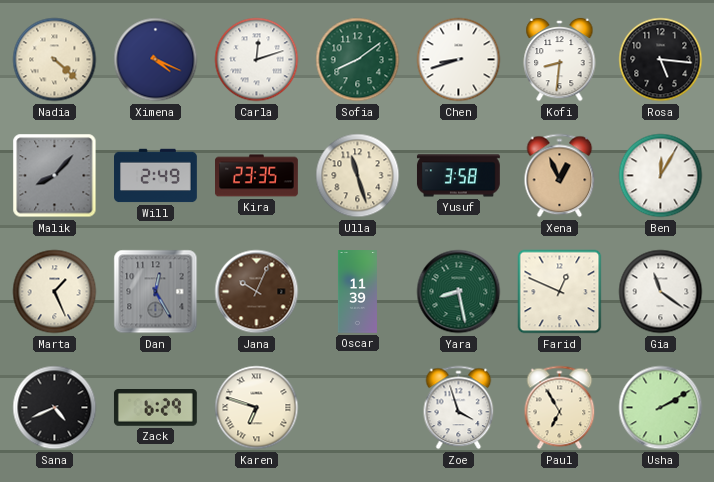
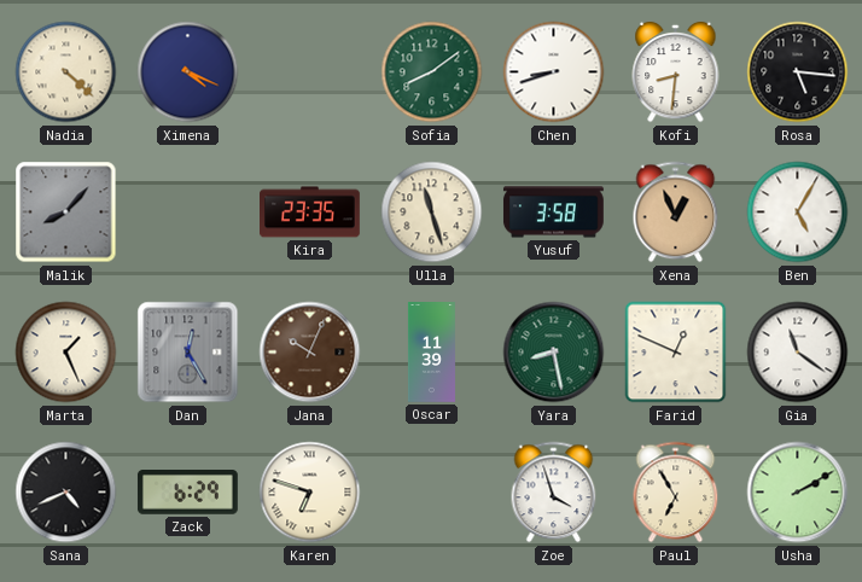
Carla: 12:12 -> none
Will: 2:49 -> none
Ben: 12:05 -> 5:05
